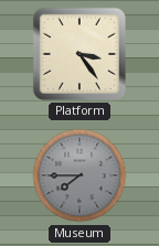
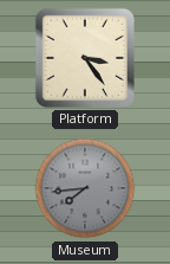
Museum: 7:45 -> 7:44
